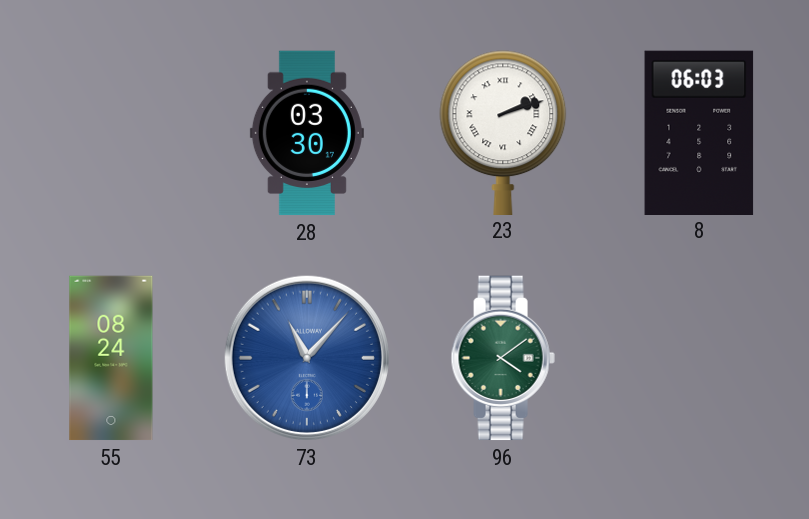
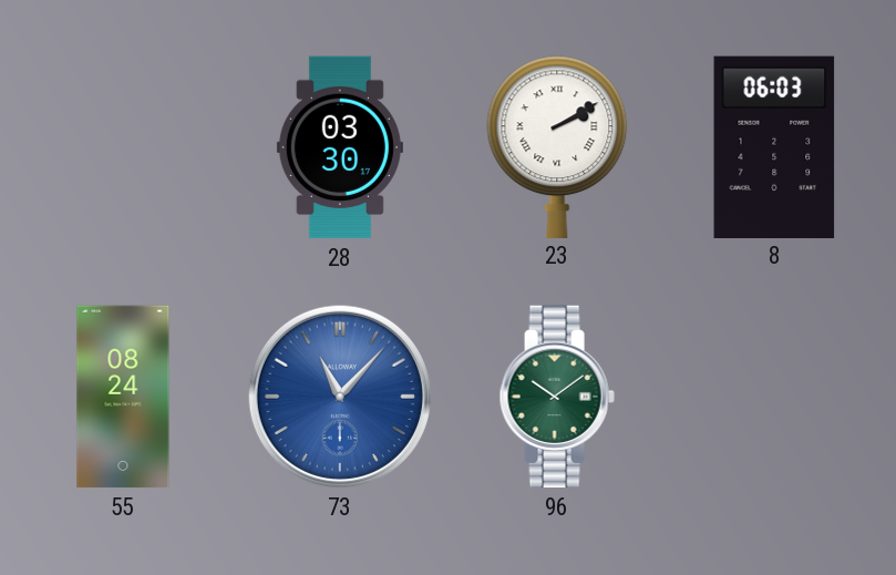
23: 2:12 -> 2:10
96: 4:09 -> 10:09
